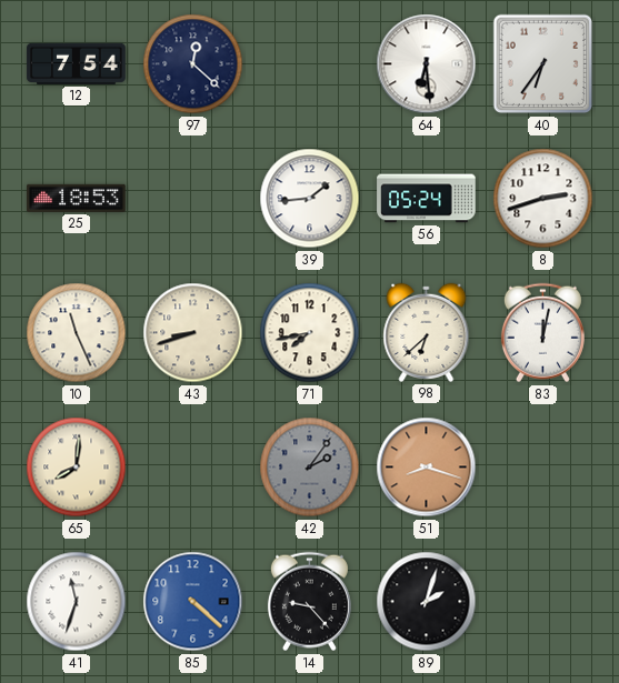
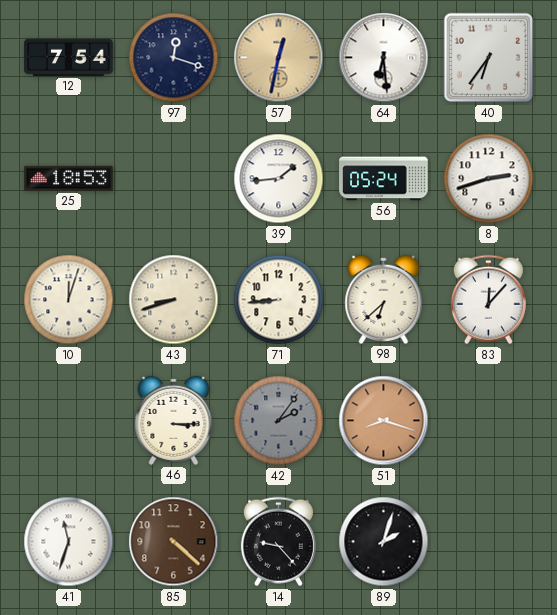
97: 12:22 -> 12:18
57: none -> 12:32
10: 11:26 -> 12:03
71: 7:43 -> 8:44
83: 12:02 -> 12:07
65: 8:01 -> none
46: none -> 3:15
85 dial: blue -> brown
